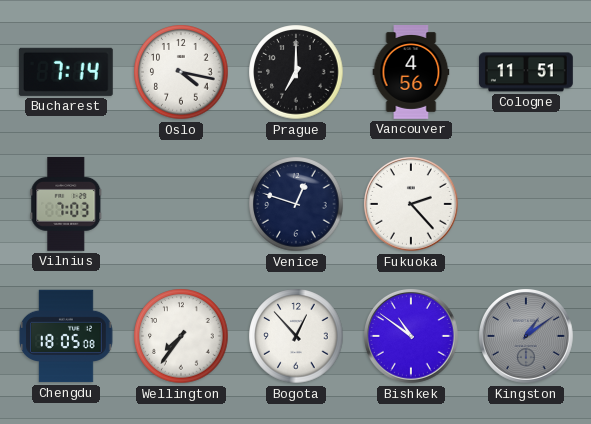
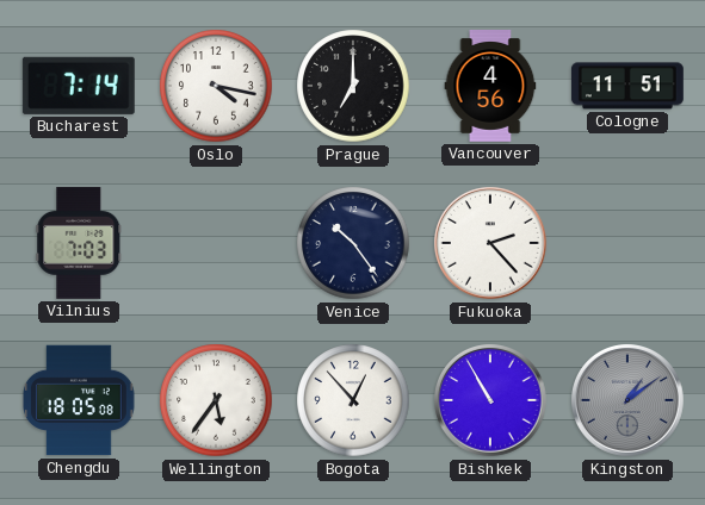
Venice: 12:48 -> 10:24
Wellington: 7:36 -> 5:36
Bishkek: 10:51 -> 10:55
